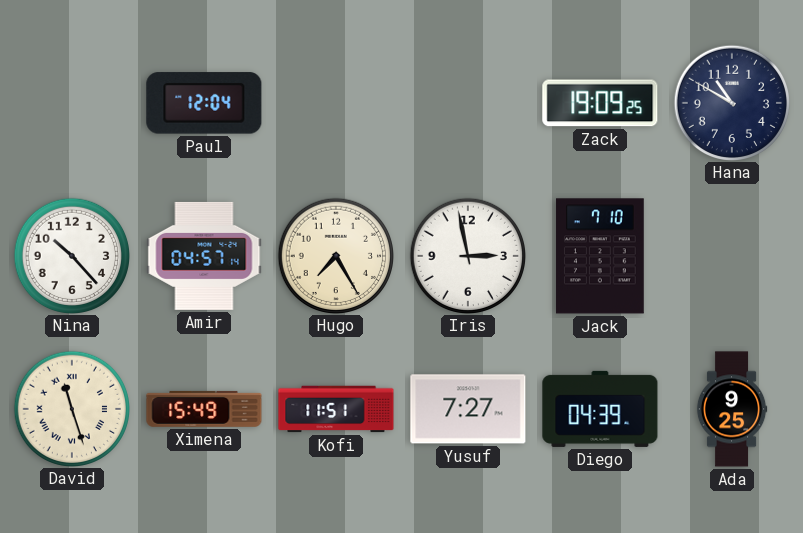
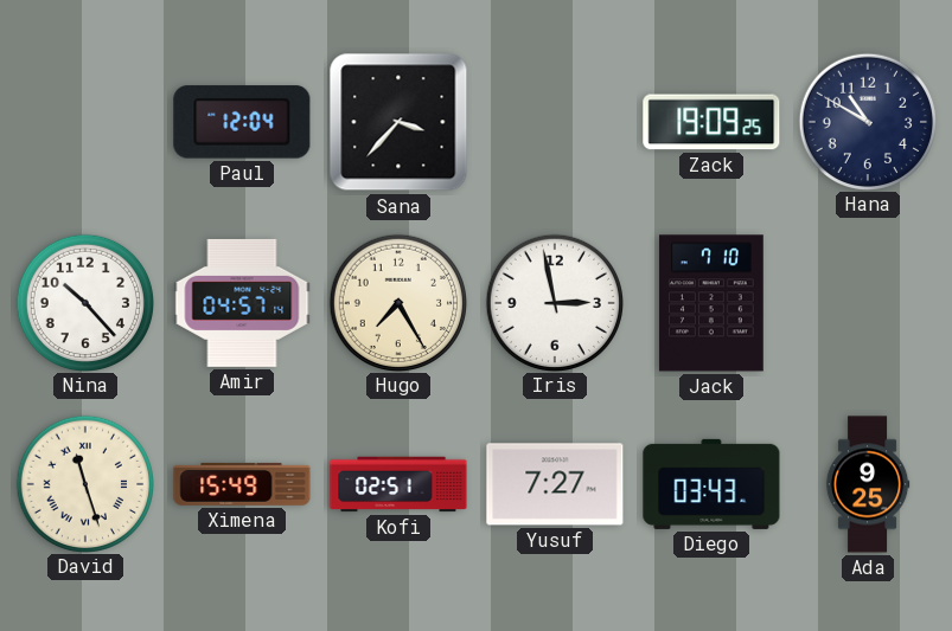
Sana: none -> 3:37
Kofi: 11:51 -> 02:51
Diego: 04:39 -> 03:43
